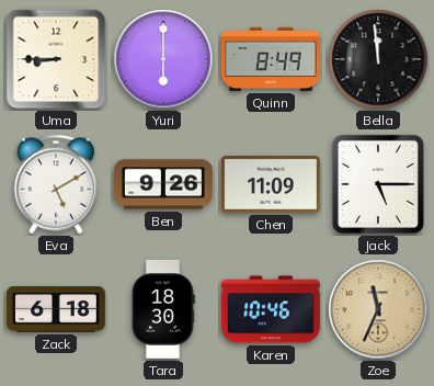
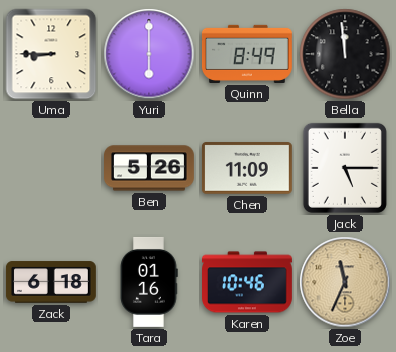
Eva: 5:10 -> none
Ben: 9:26 -> 5:26
Tara: 18:30 -> 01:16
